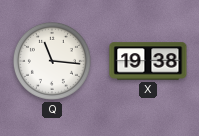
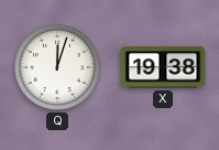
Q: 11:16 -> 12:03
